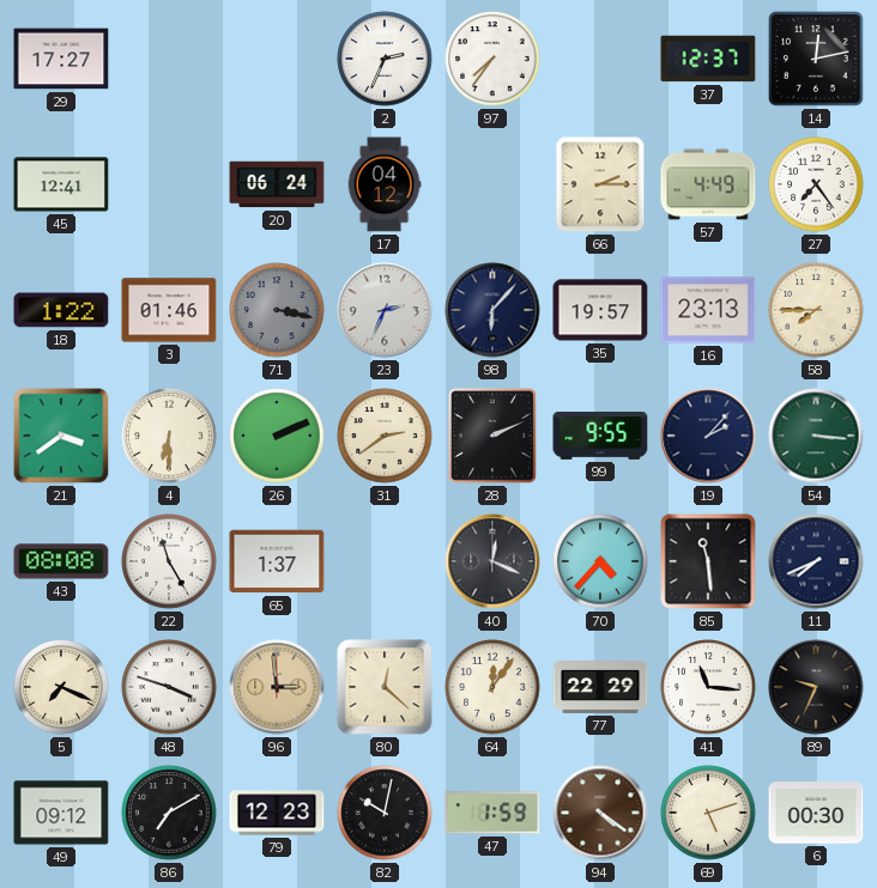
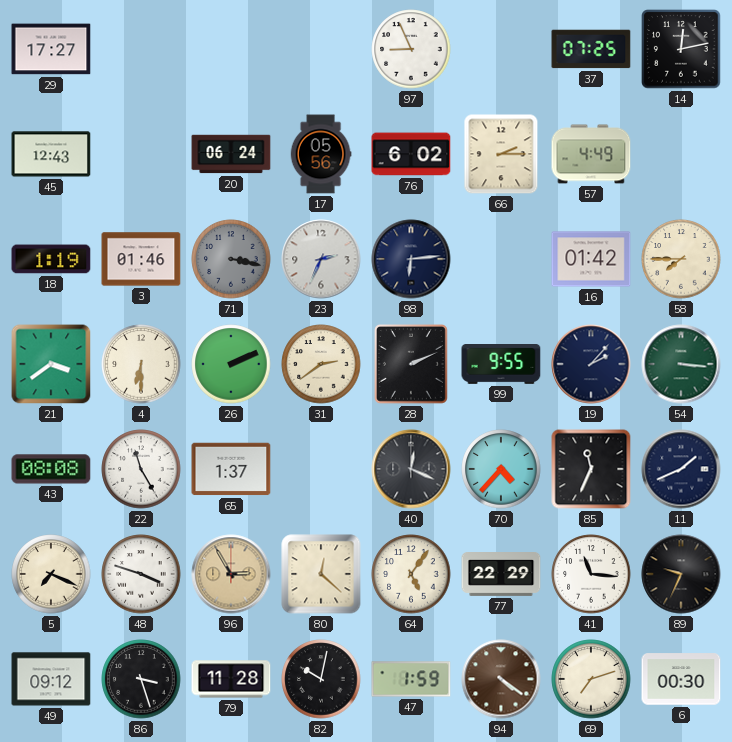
2: 2:34 -> none
97: 7:36 -> 8:56
37: 12:37 -> 07:25
45: 12:41 -> 12:43
17: 04:12 -> 05:56
76: none -> 6:02
27: 7:24 -> none
18: 1:22 -> 1:19
98: 6:07 -> 6:14
35: 19:57 -> none
16: 23:13 -> 01:42
85: 11:29 -> 11:34
11: 7:41 -> 1:41
96: 2:59 -> 2:55
64: 12:06 -> 5:06
86: 7:10 -> 3:27
79: 12:23 -> 11:28
69: 5:12 -> 7:12
